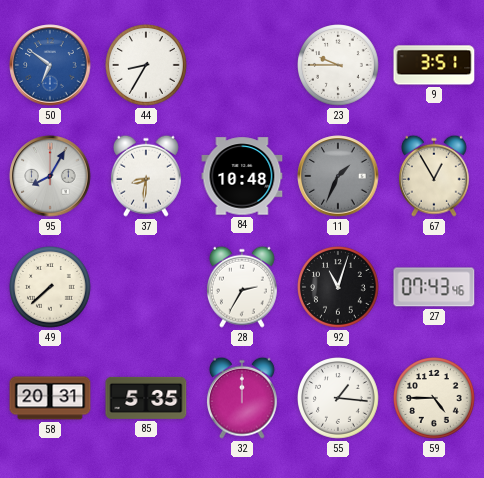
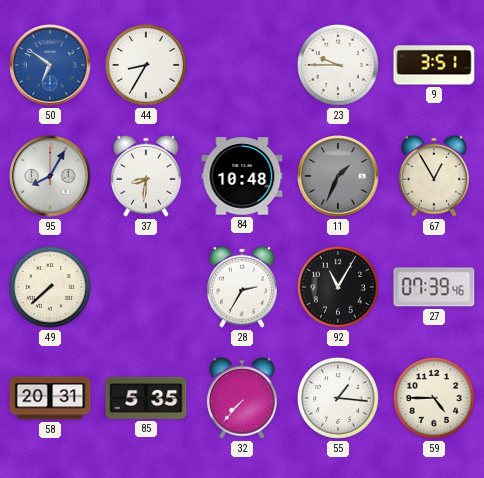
92: 11:03 -> 11:05
27: 07:43 -> 07:39
32: 12:00 -> 7:37
